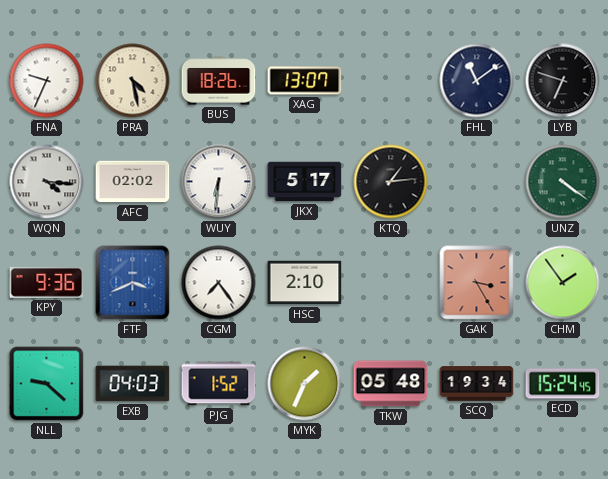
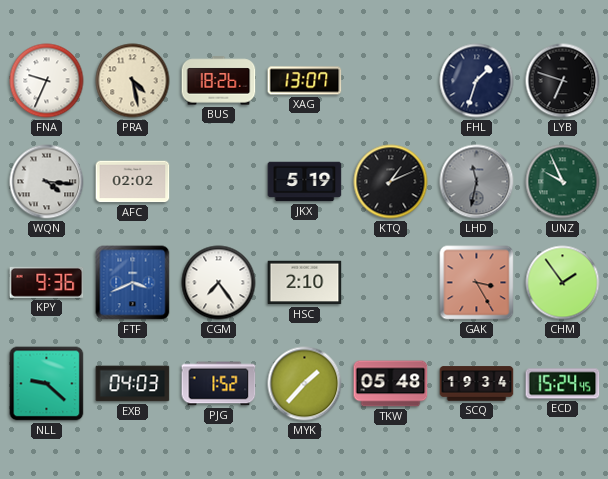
FHL: 11:09 -> 1:33
WUY: 6:31 -> none
JKX: 5:17 -> 5:19
KTQ: 1:14 -> 1:11
LHD: none -> 11:32
UNZ: 4:21 -> 9:56
MYK: 1:34 -> 1:37
